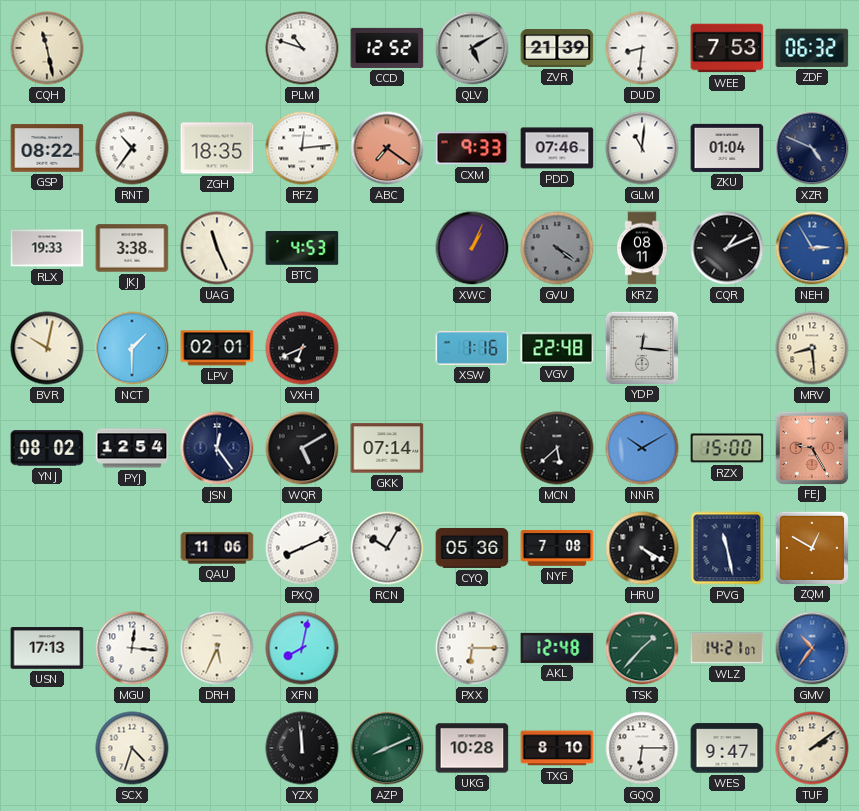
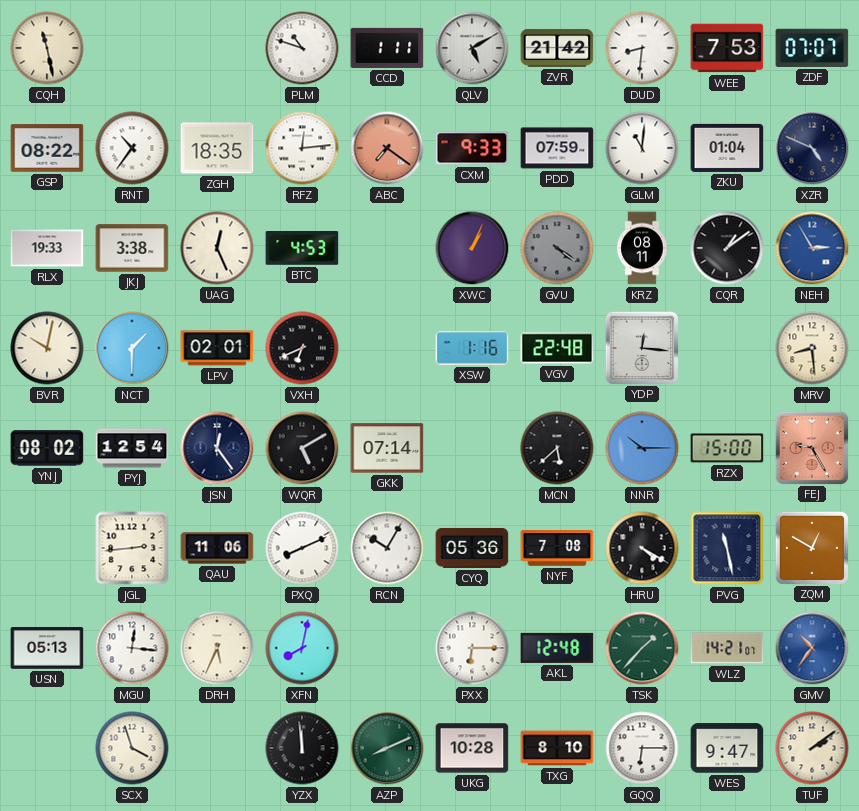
CCD: 12:52 -> 1:11
ZVR: 21:39 -> 21:42
ZDF: 06:32 -> 07:07
PDD: 07:46 -> 07:59
UAG: 11:26 -> 12:26
CQR: 1:11 -> 1:09
NNR: 10:10 -> 10:15
JGL: none -> 2:44
USN: 17:13 -> 05:13
SCX: 4:33 -> 3:57
